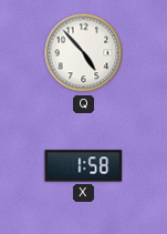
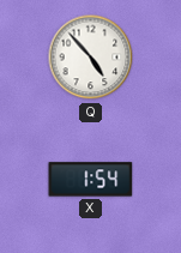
X: 1:58 -> 1:54
